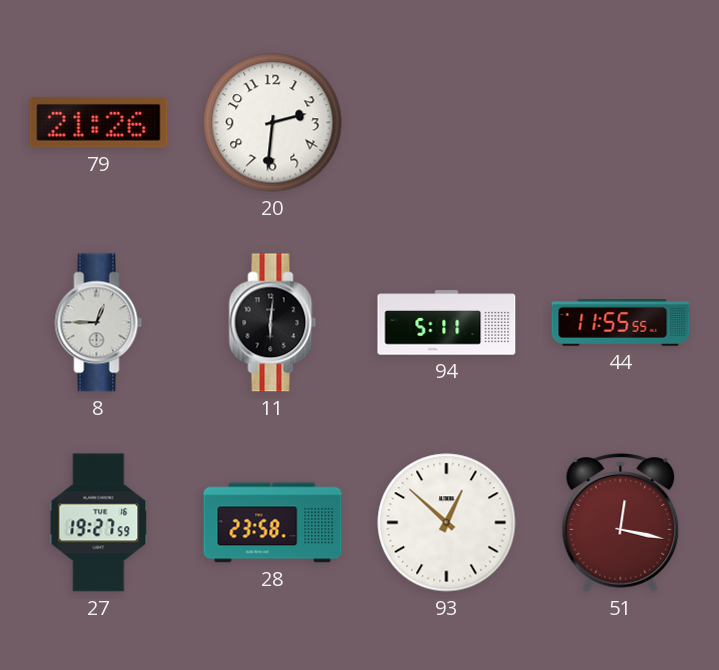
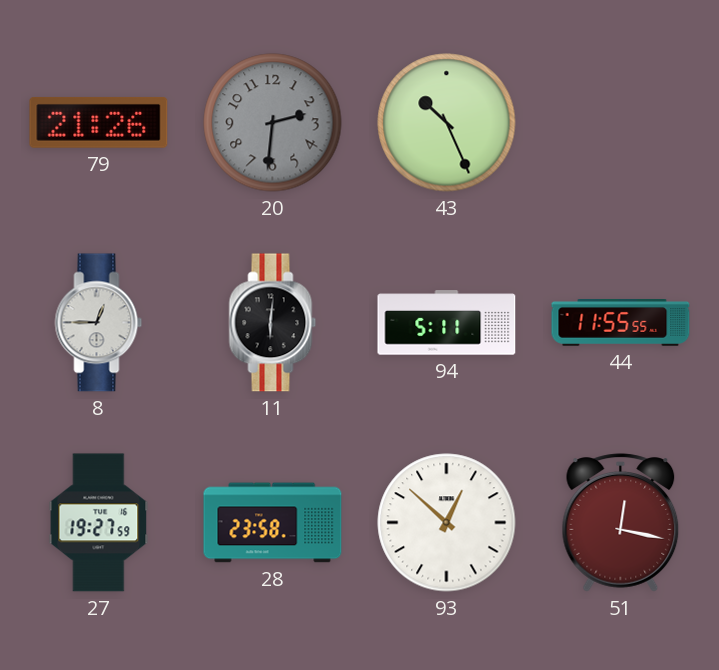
20 dial: white -> grey
43: none -> 10:26
